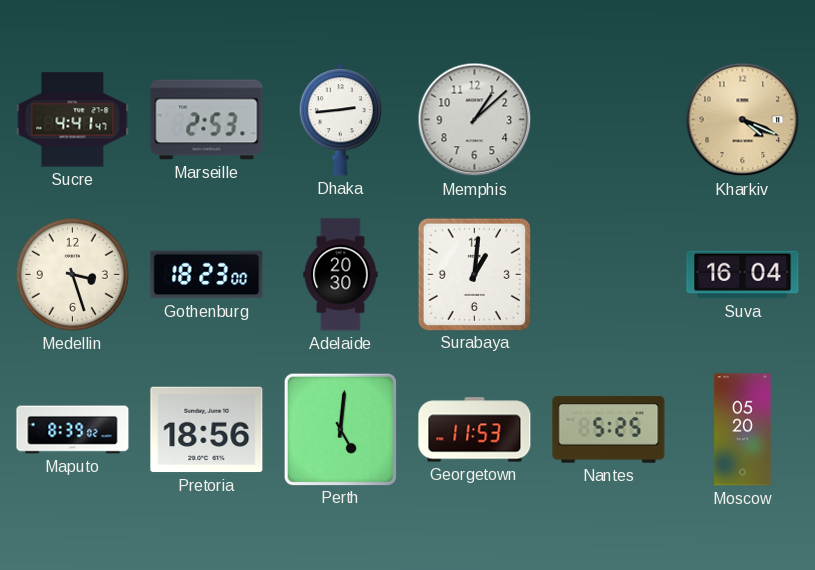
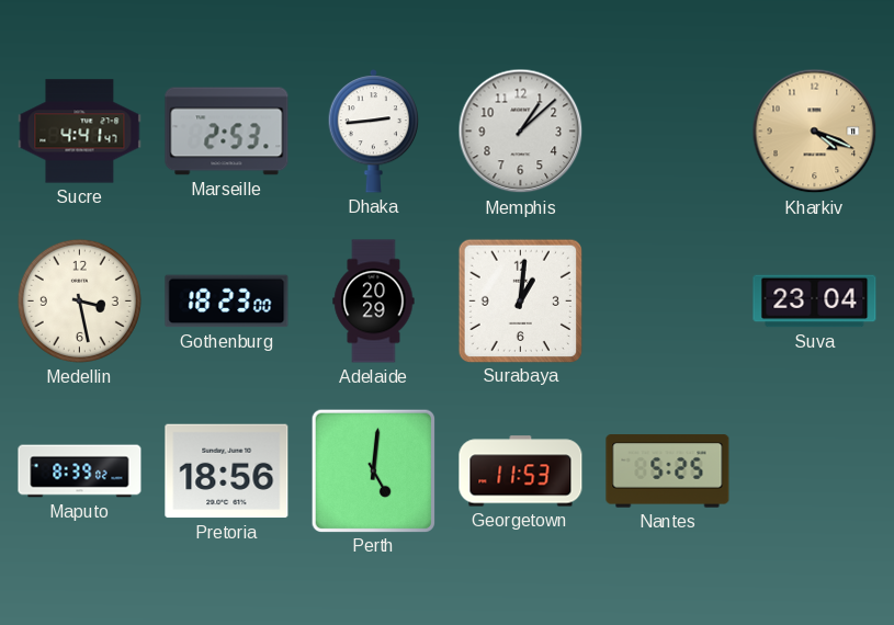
Medellin: 3:27 -> 3:28
Adelaide: 20:30 -> 20:29
Suva: 16:04 -> 23:04
Moscow: 05:20 -> none
